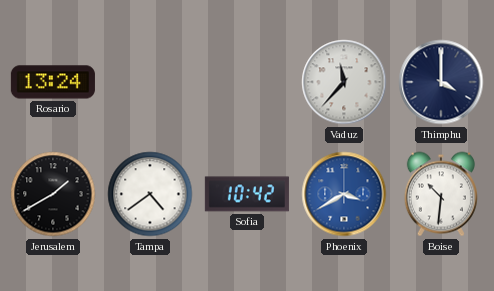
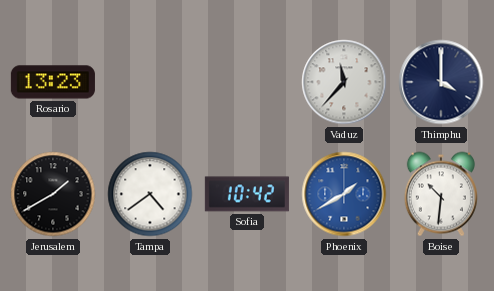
Rosario: 13:24 -> 13:23
Phoenix: 3:40 -> 1:40
